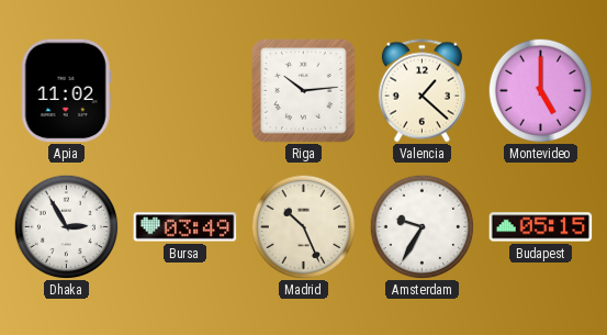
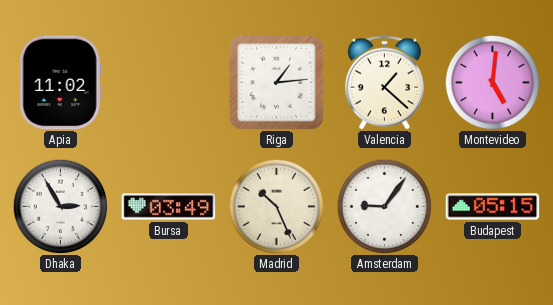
Riga: 10:14 -> 1:14
Montevideo: 5:00 -> 5:01
Amsterdam: 9:35 -> 9:06
